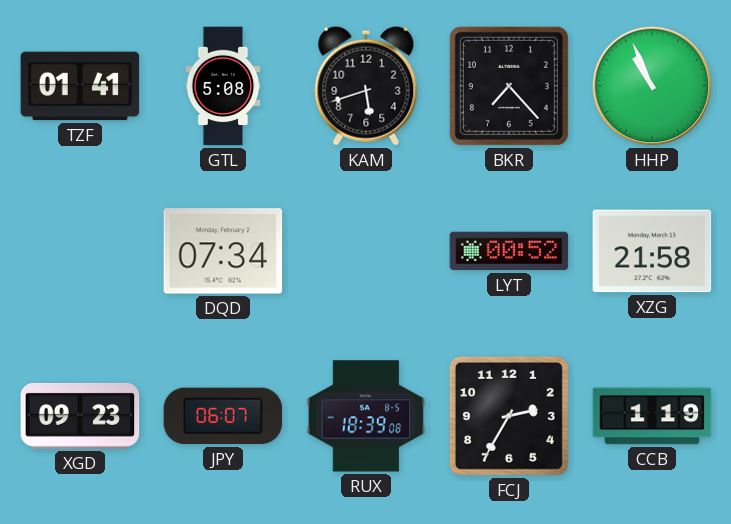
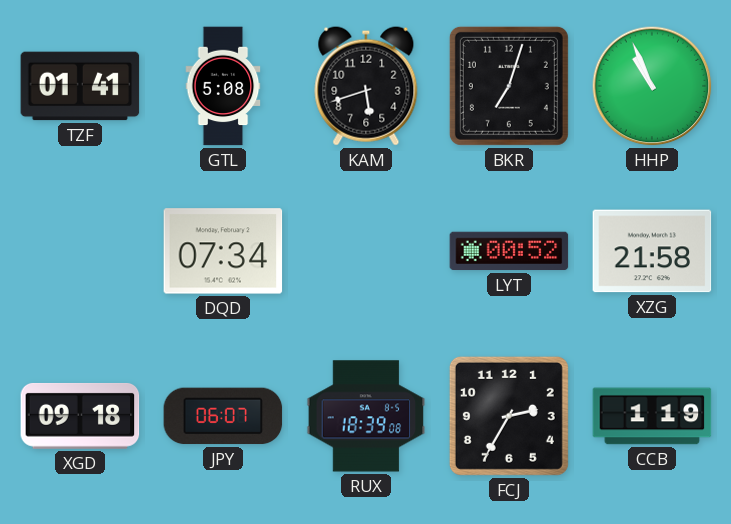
BKR: 7:23 -> 7:03
XGD: 09:23 -> 09:18
